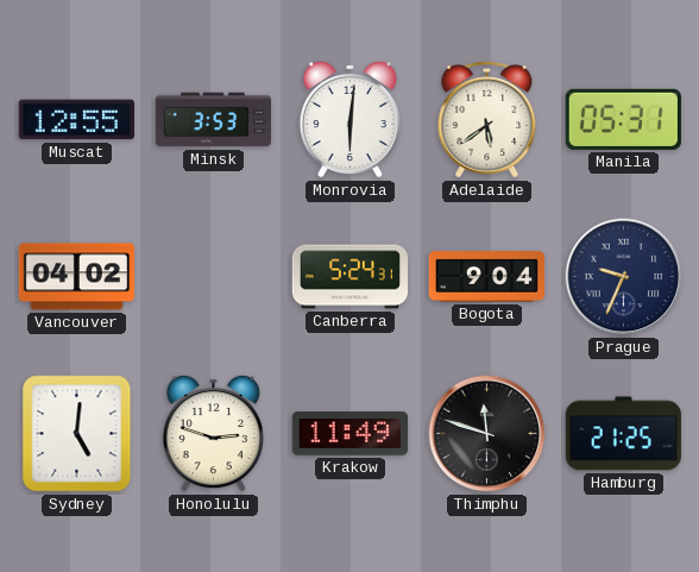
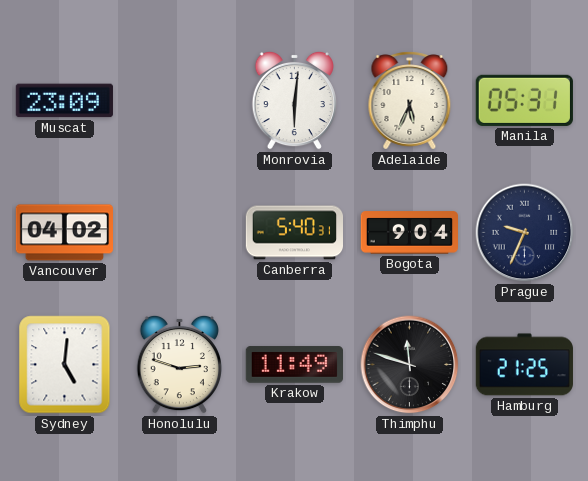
Muscat: 12:55 -> 23:09
Minsk: 3:53 -> none
Adelaide: 5:39 -> 5:34
Canberra: 5:24 -> 5:40
